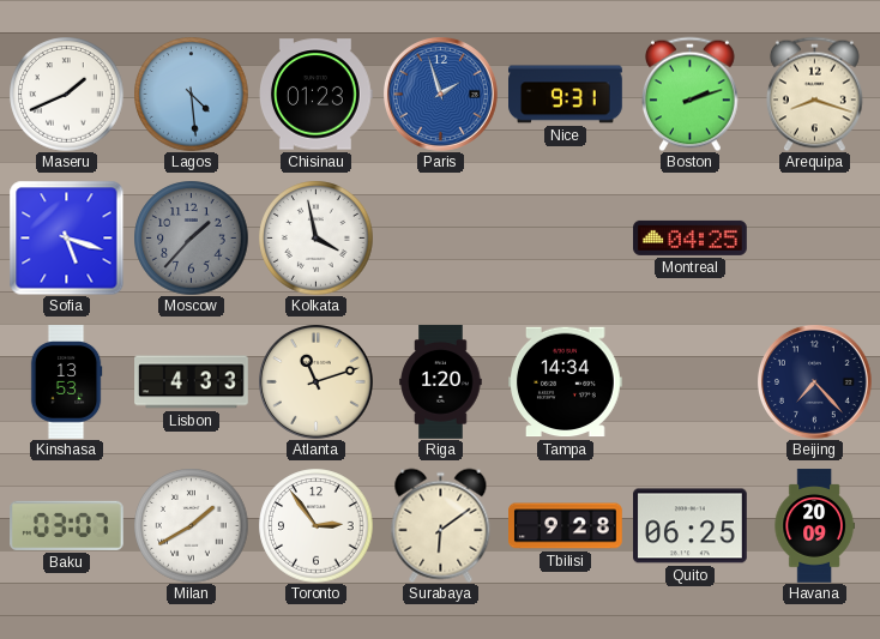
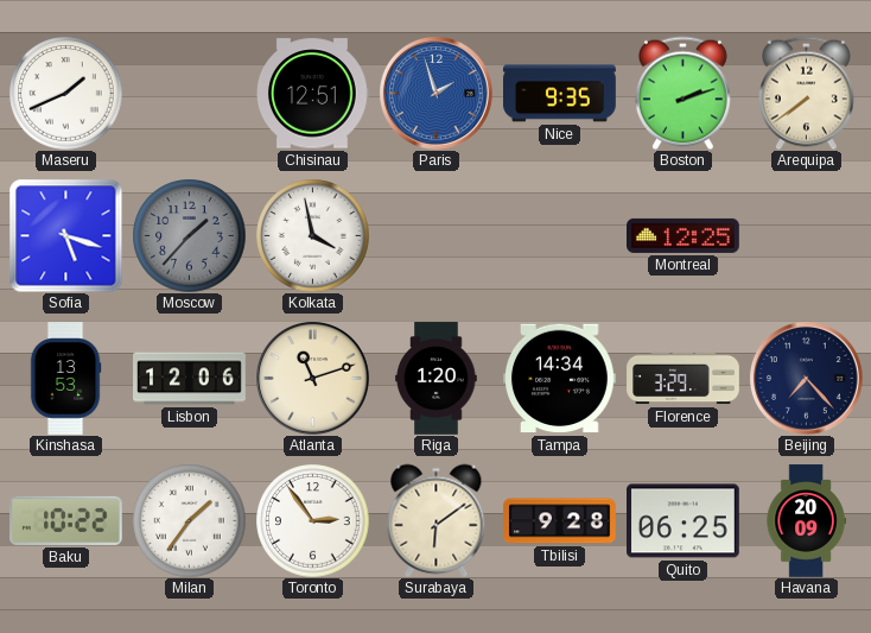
Lagos: 4:29 -> none
Chisinau: 01:23 -> 12:51
Nice: 9:31 -> 9:35
Arequipa: 8:18 -> 7:39
Montreal: 04:25 -> 12:25
Lisbon: 4:33 -> 12:06
Florence: none -> 3:29
Baku: 03:07 -> 10:22
Milan: 1:40 -> 1:36
